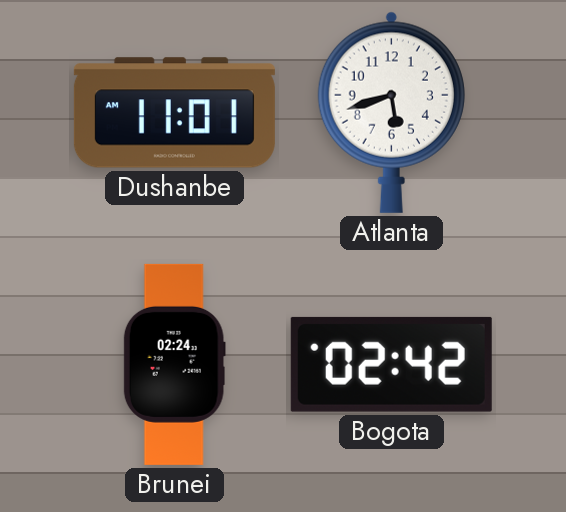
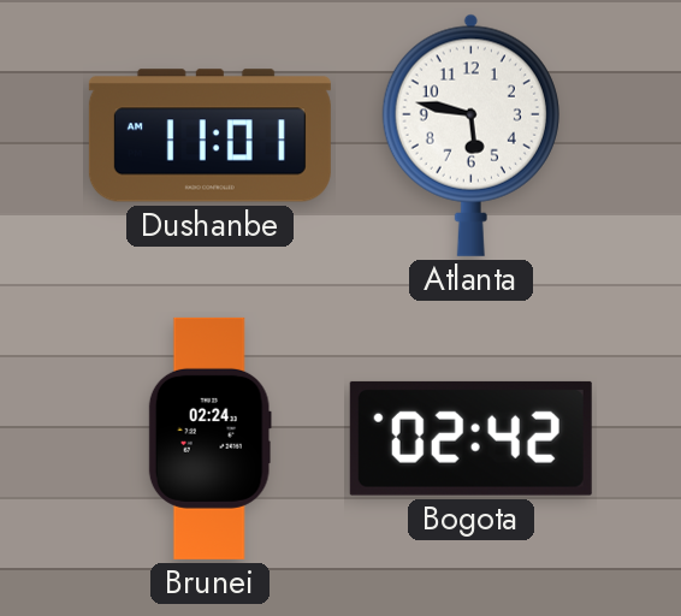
Atlanta: 5:42 -> 5:47
